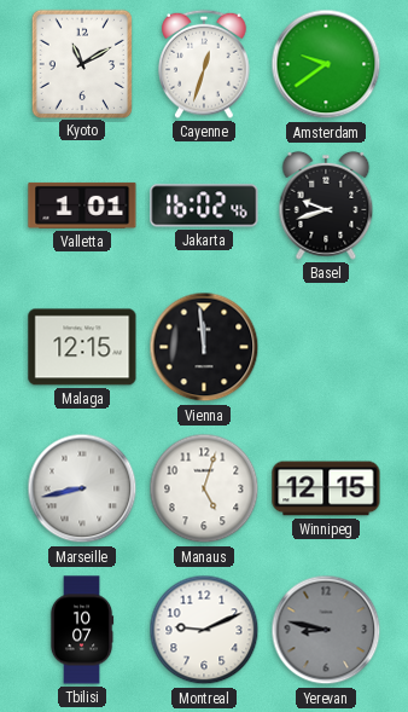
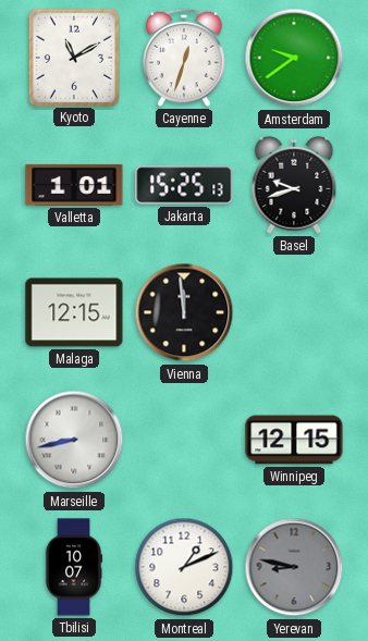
Jakarta: 16:02 -> 15:25
Manaus: 5:03 -> none
Montreal: 9:11 -> 1:11
